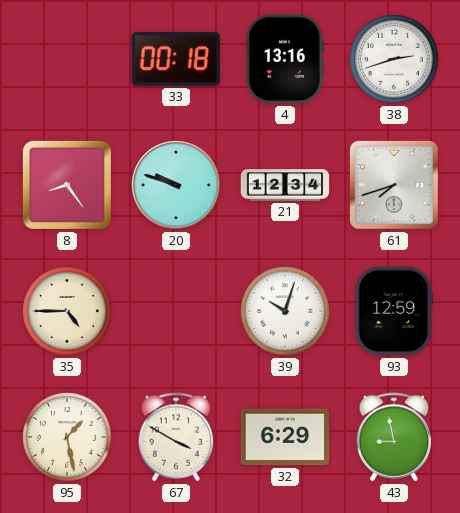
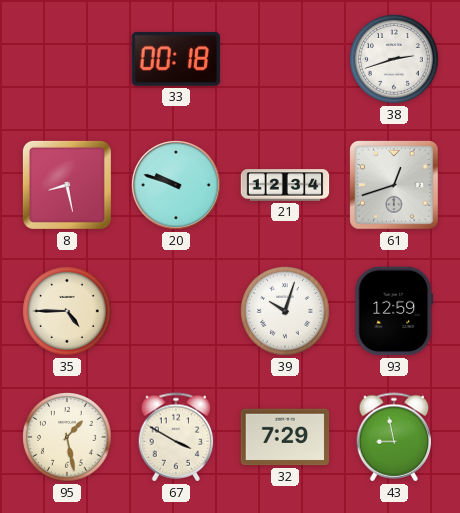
4: 13:16 -> none
8: 8:24 -> 8:28
61: 7:42 -> 12:42
32: 6:29 -> 7:29
